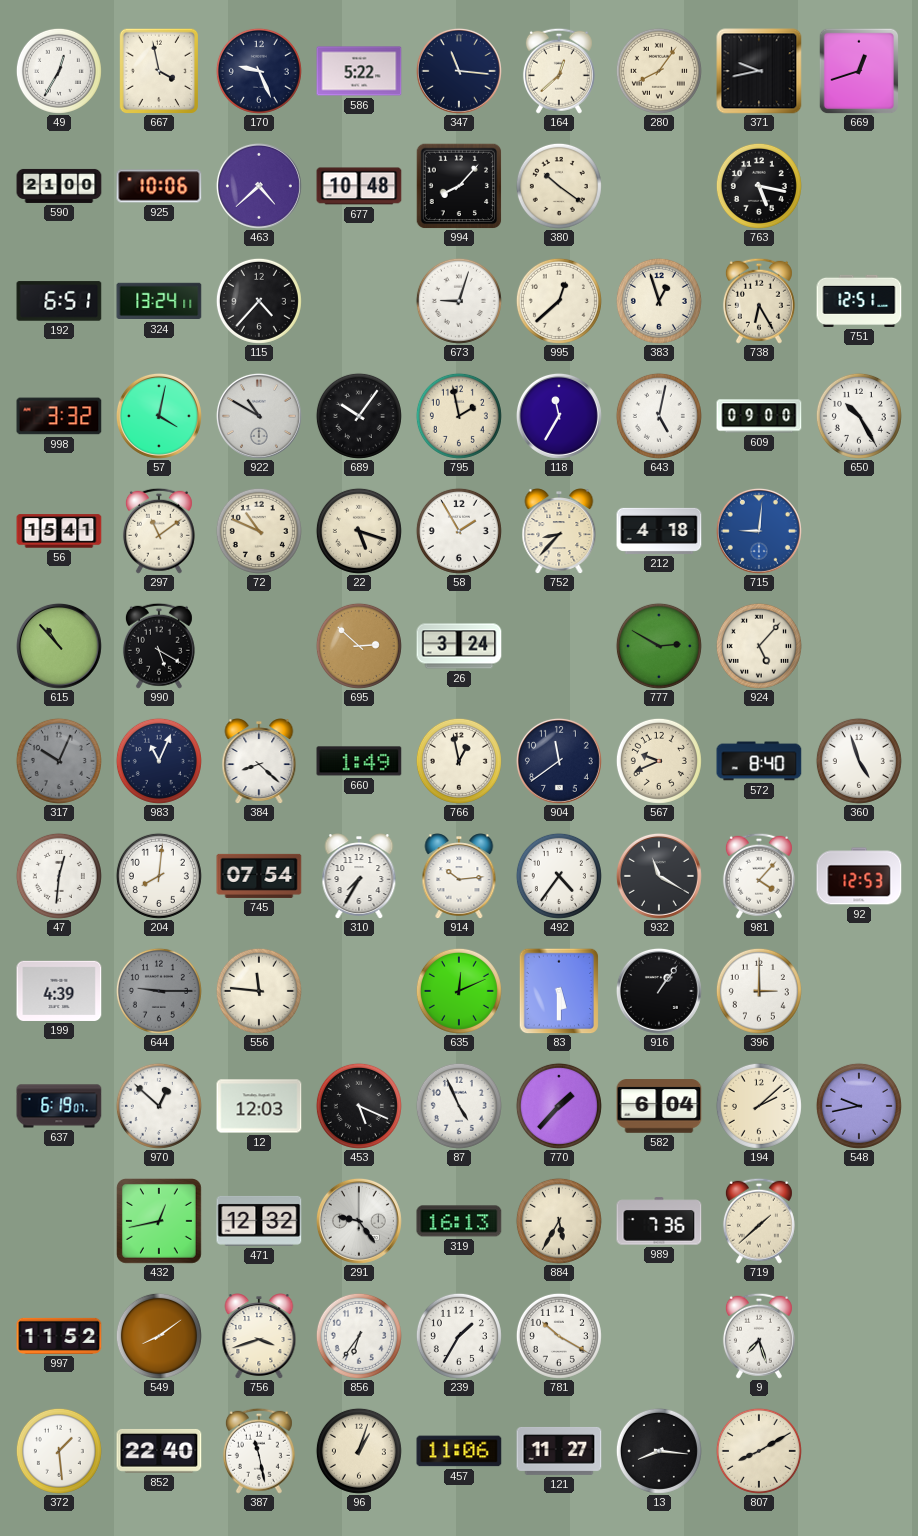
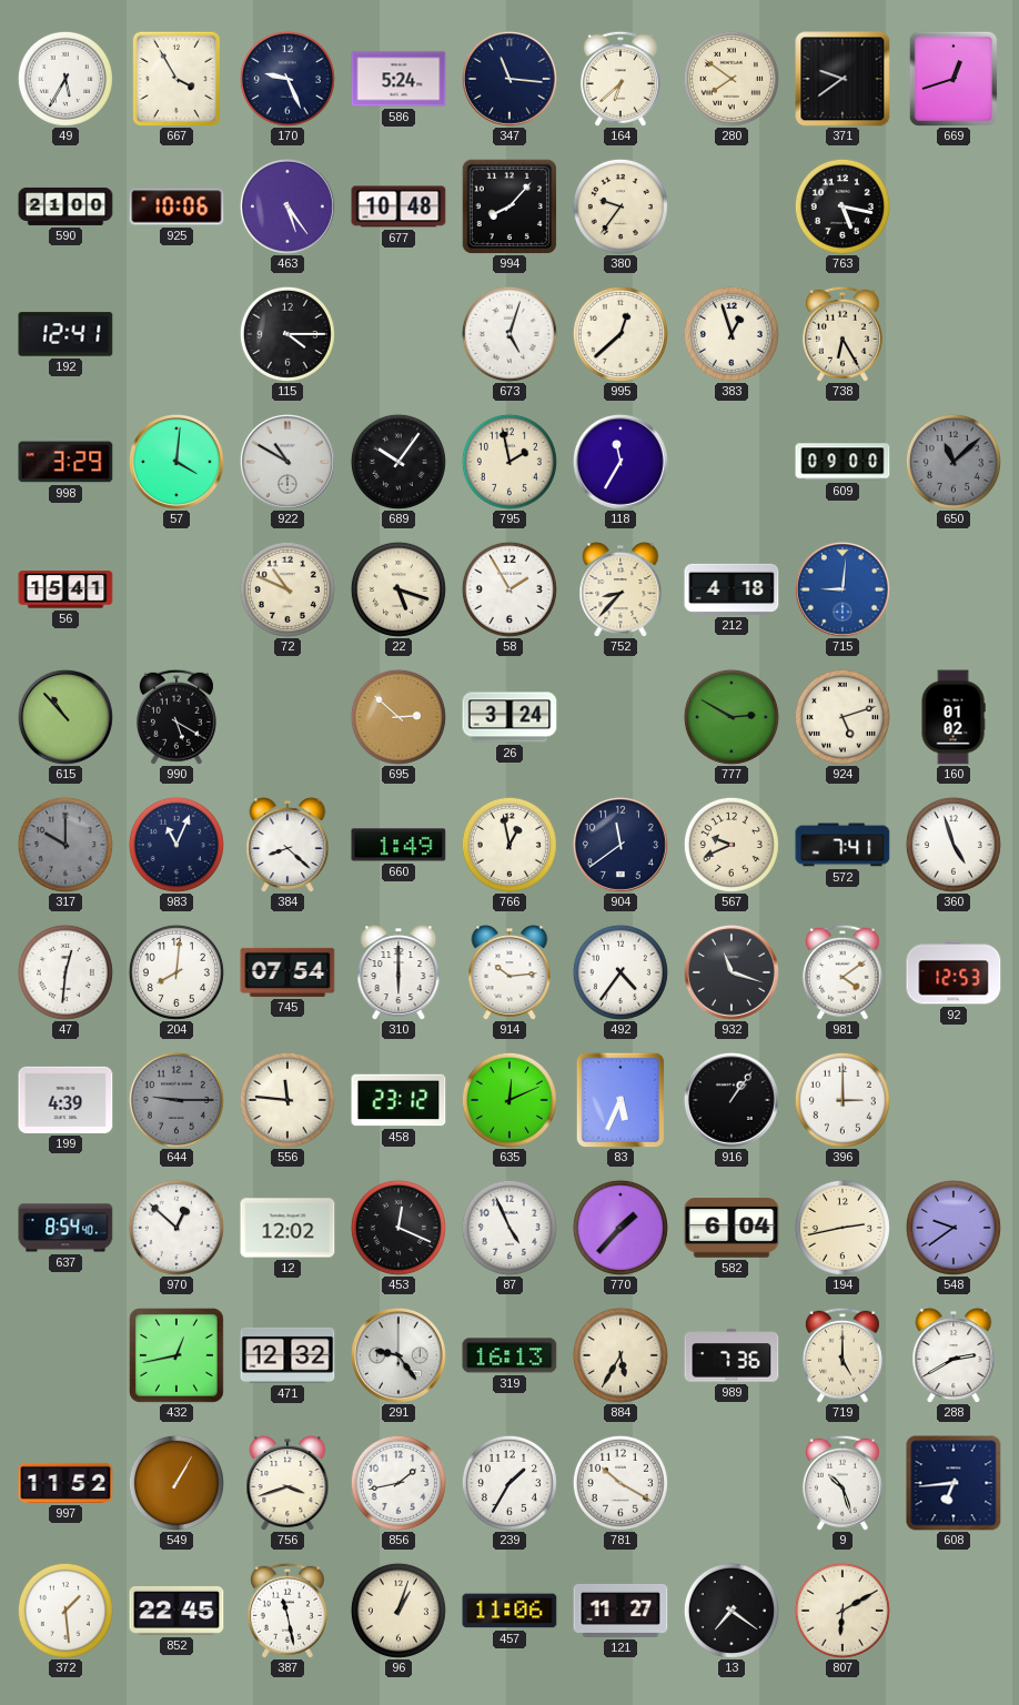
49: 12:35 -> 5:35
667: 3:58 -> 3:55
586: 5:22 -> 5:24
164: 12:38 -> 6:38
280: 8:06 -> 7:51
371: 9:43 -> 9:39
463: 4:38 -> 5:24
380: 10:21 -> 9:36
192: 6:51 -> 12:41
324: 13:24 -> none
115: 4:37 -> 4:15
673: 9:03 -> 5:03
751: 12:51 -> none
998: 3:32 -> 3:29
57: 4:02 -> 4:01
643: 5:02 -> none
650: 10:25 -> 11:08
650 dial: white -> grey
297: 11:09 -> none
924: 5:07 -> 5:12
160: none -> 01:02
317: 10:04 -> 10:00
572: 8:40 -> 7:41
310: 7:35 -> 6:00
932: 11:20 -> 11:18
981: 4:07 -> 4:09
458: none -> 23:12
83: 5:30 -> 5:34
637: 6:19 -> 8:54
12: 12:03 -> 12:02
453: 5:19 -> 12:19
194: 2:08 -> 2:43
548: 9:43 -> 9:39
719: 1:38 -> 5:00
288: none -> 2:40
549: 8:09 -> 1:05
856: 6:36 -> 1:43
9: 7:27 -> 10:27
608: none -> 6:44
852: 22:40 -> 22:45
13: 8:16 -> 7:21
807: 8:10 -> 6:10
